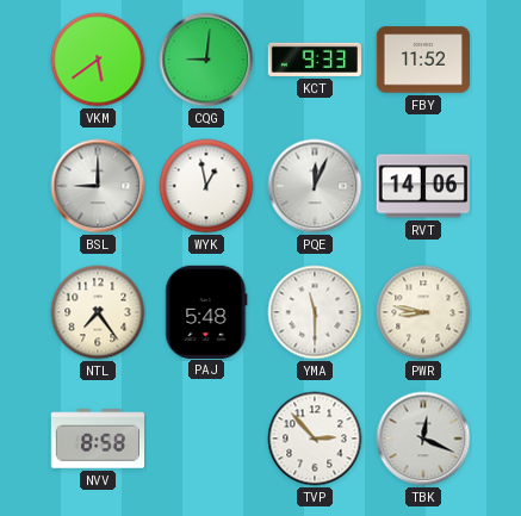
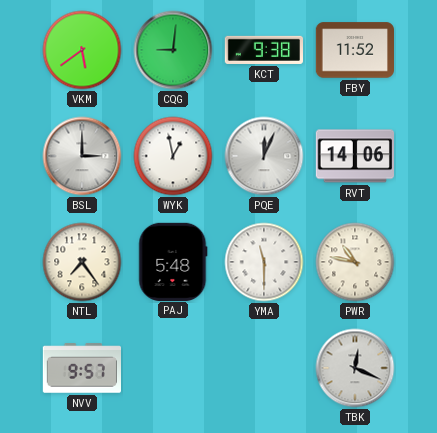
KCT: 9:33 -> 9:38
BSL: 9:00 -> 3:00
PWR: 8:47 -> 10:47
NVV: 8:58 -> 9:57
TVP: 2:53 -> none
